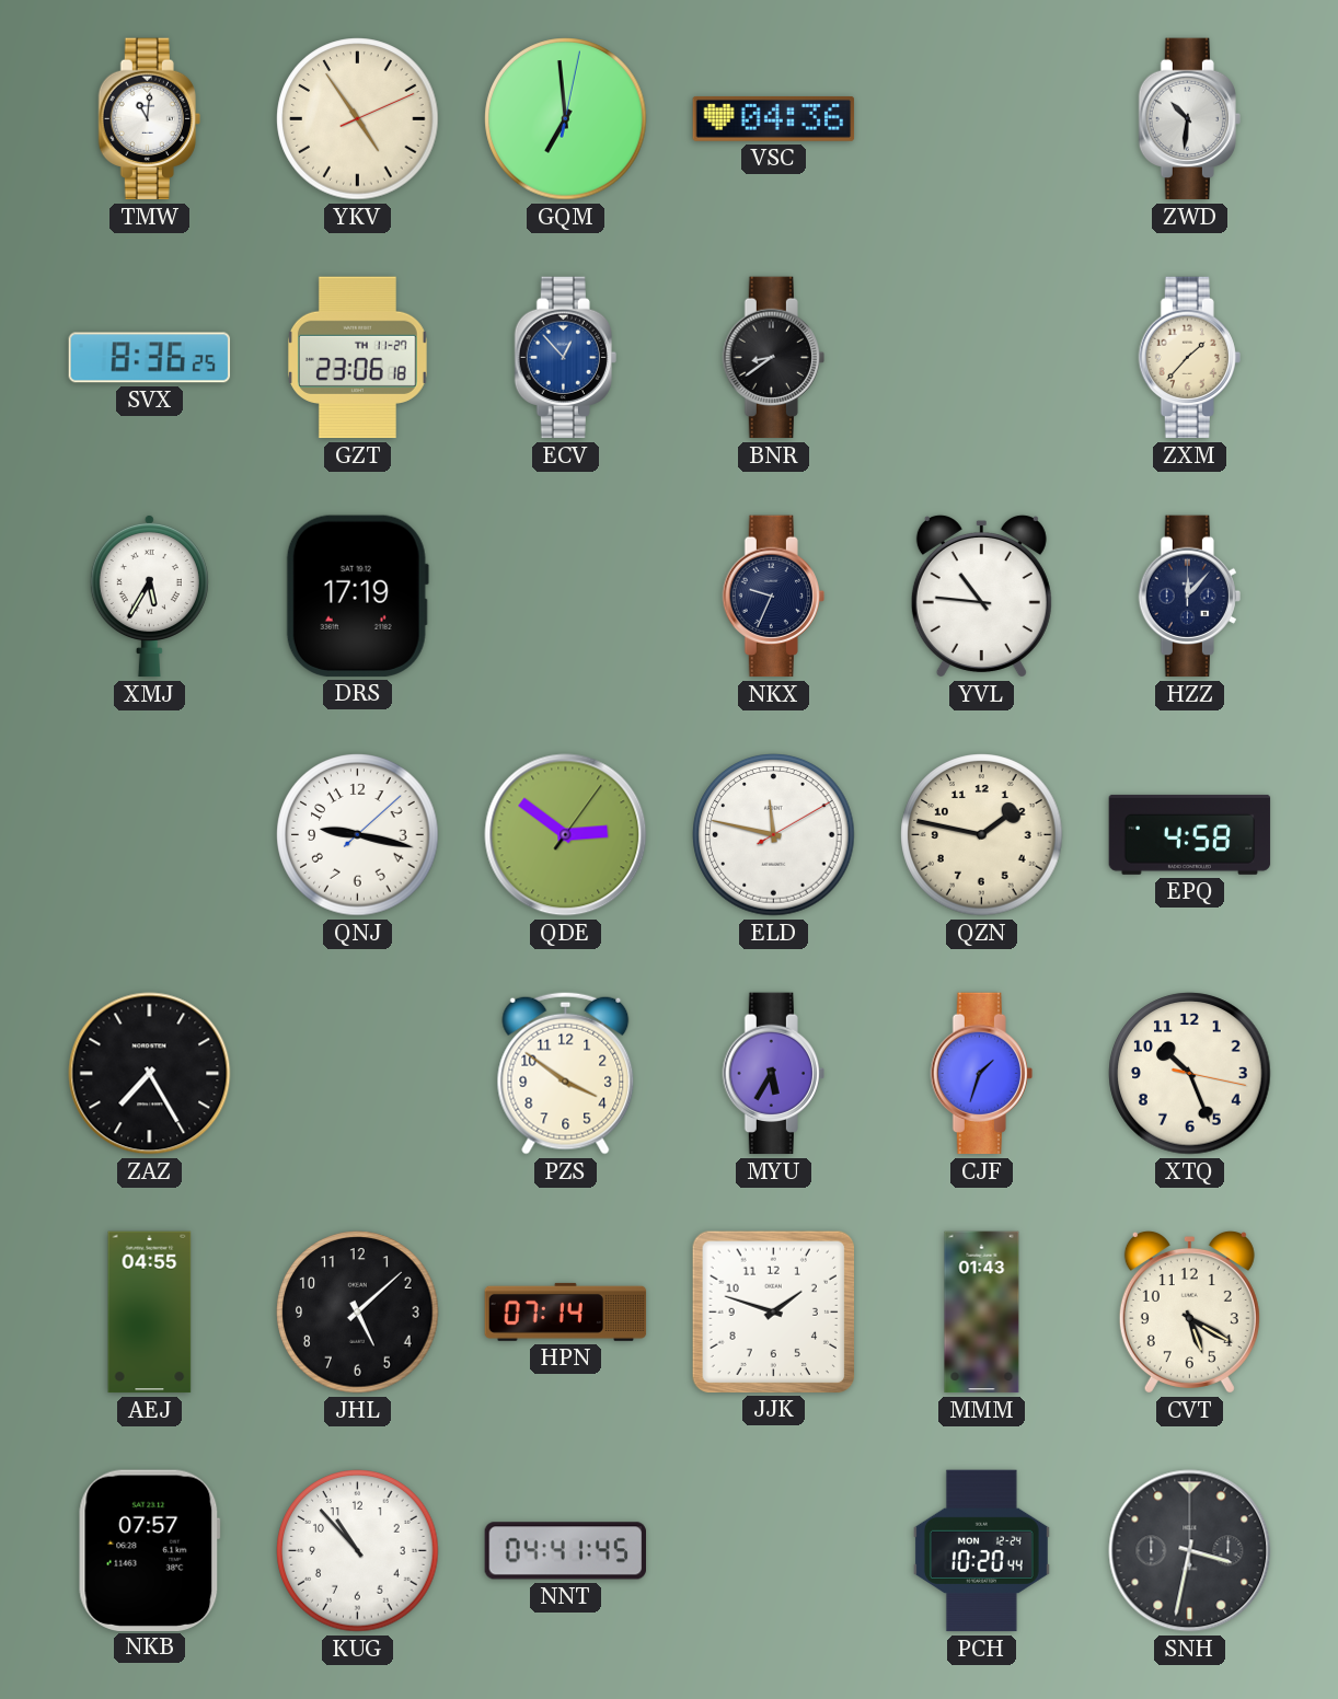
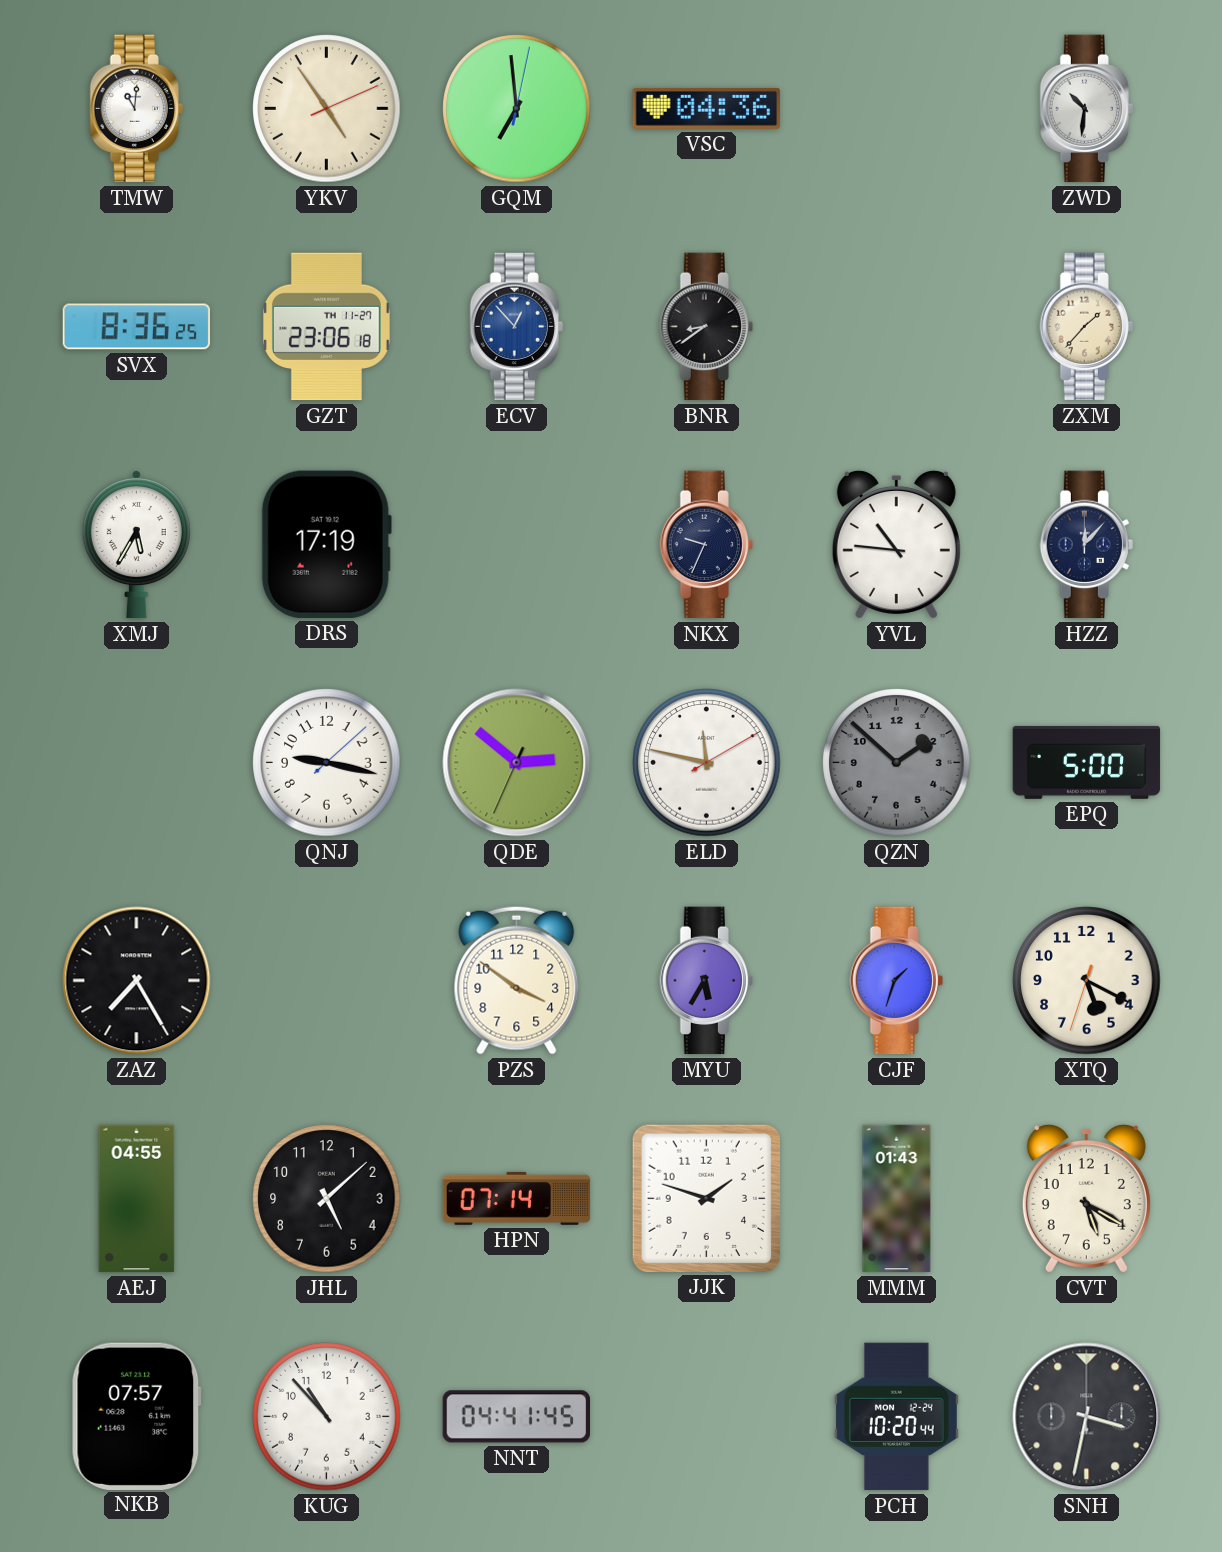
QDE: 2:51:06 -> 2:51:34
QZN: 1:47 -> 1:52
QZN dial: cream -> grey
EPQ: 4:58 -> 5:00
XTQ: 10:26 -> 5:19
